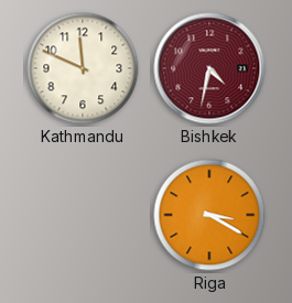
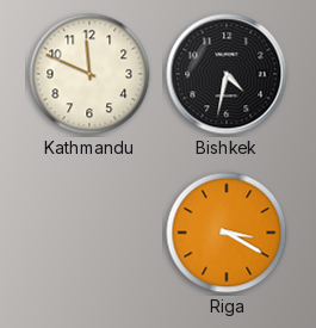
Bishkek dial: burgundy -> black
